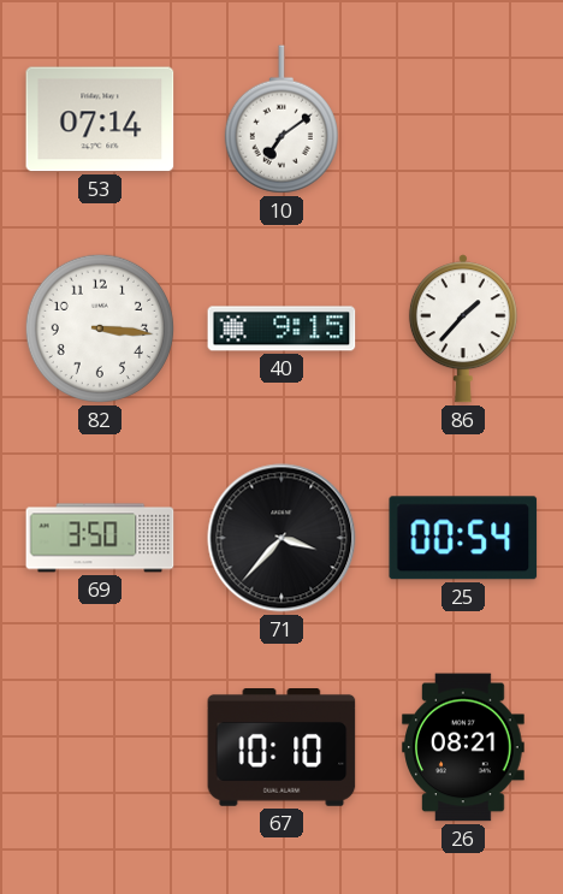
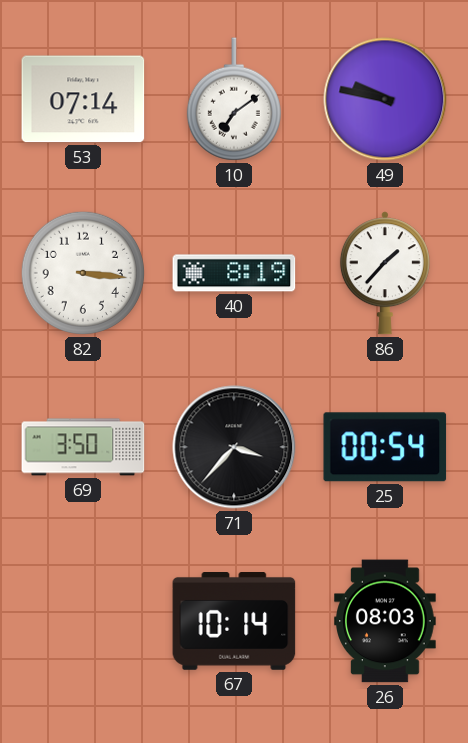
49: none -> 9:47
40: 9:15 -> 8:19
67: 10:10 -> 10:14
26: 08:21 -> 08:03
